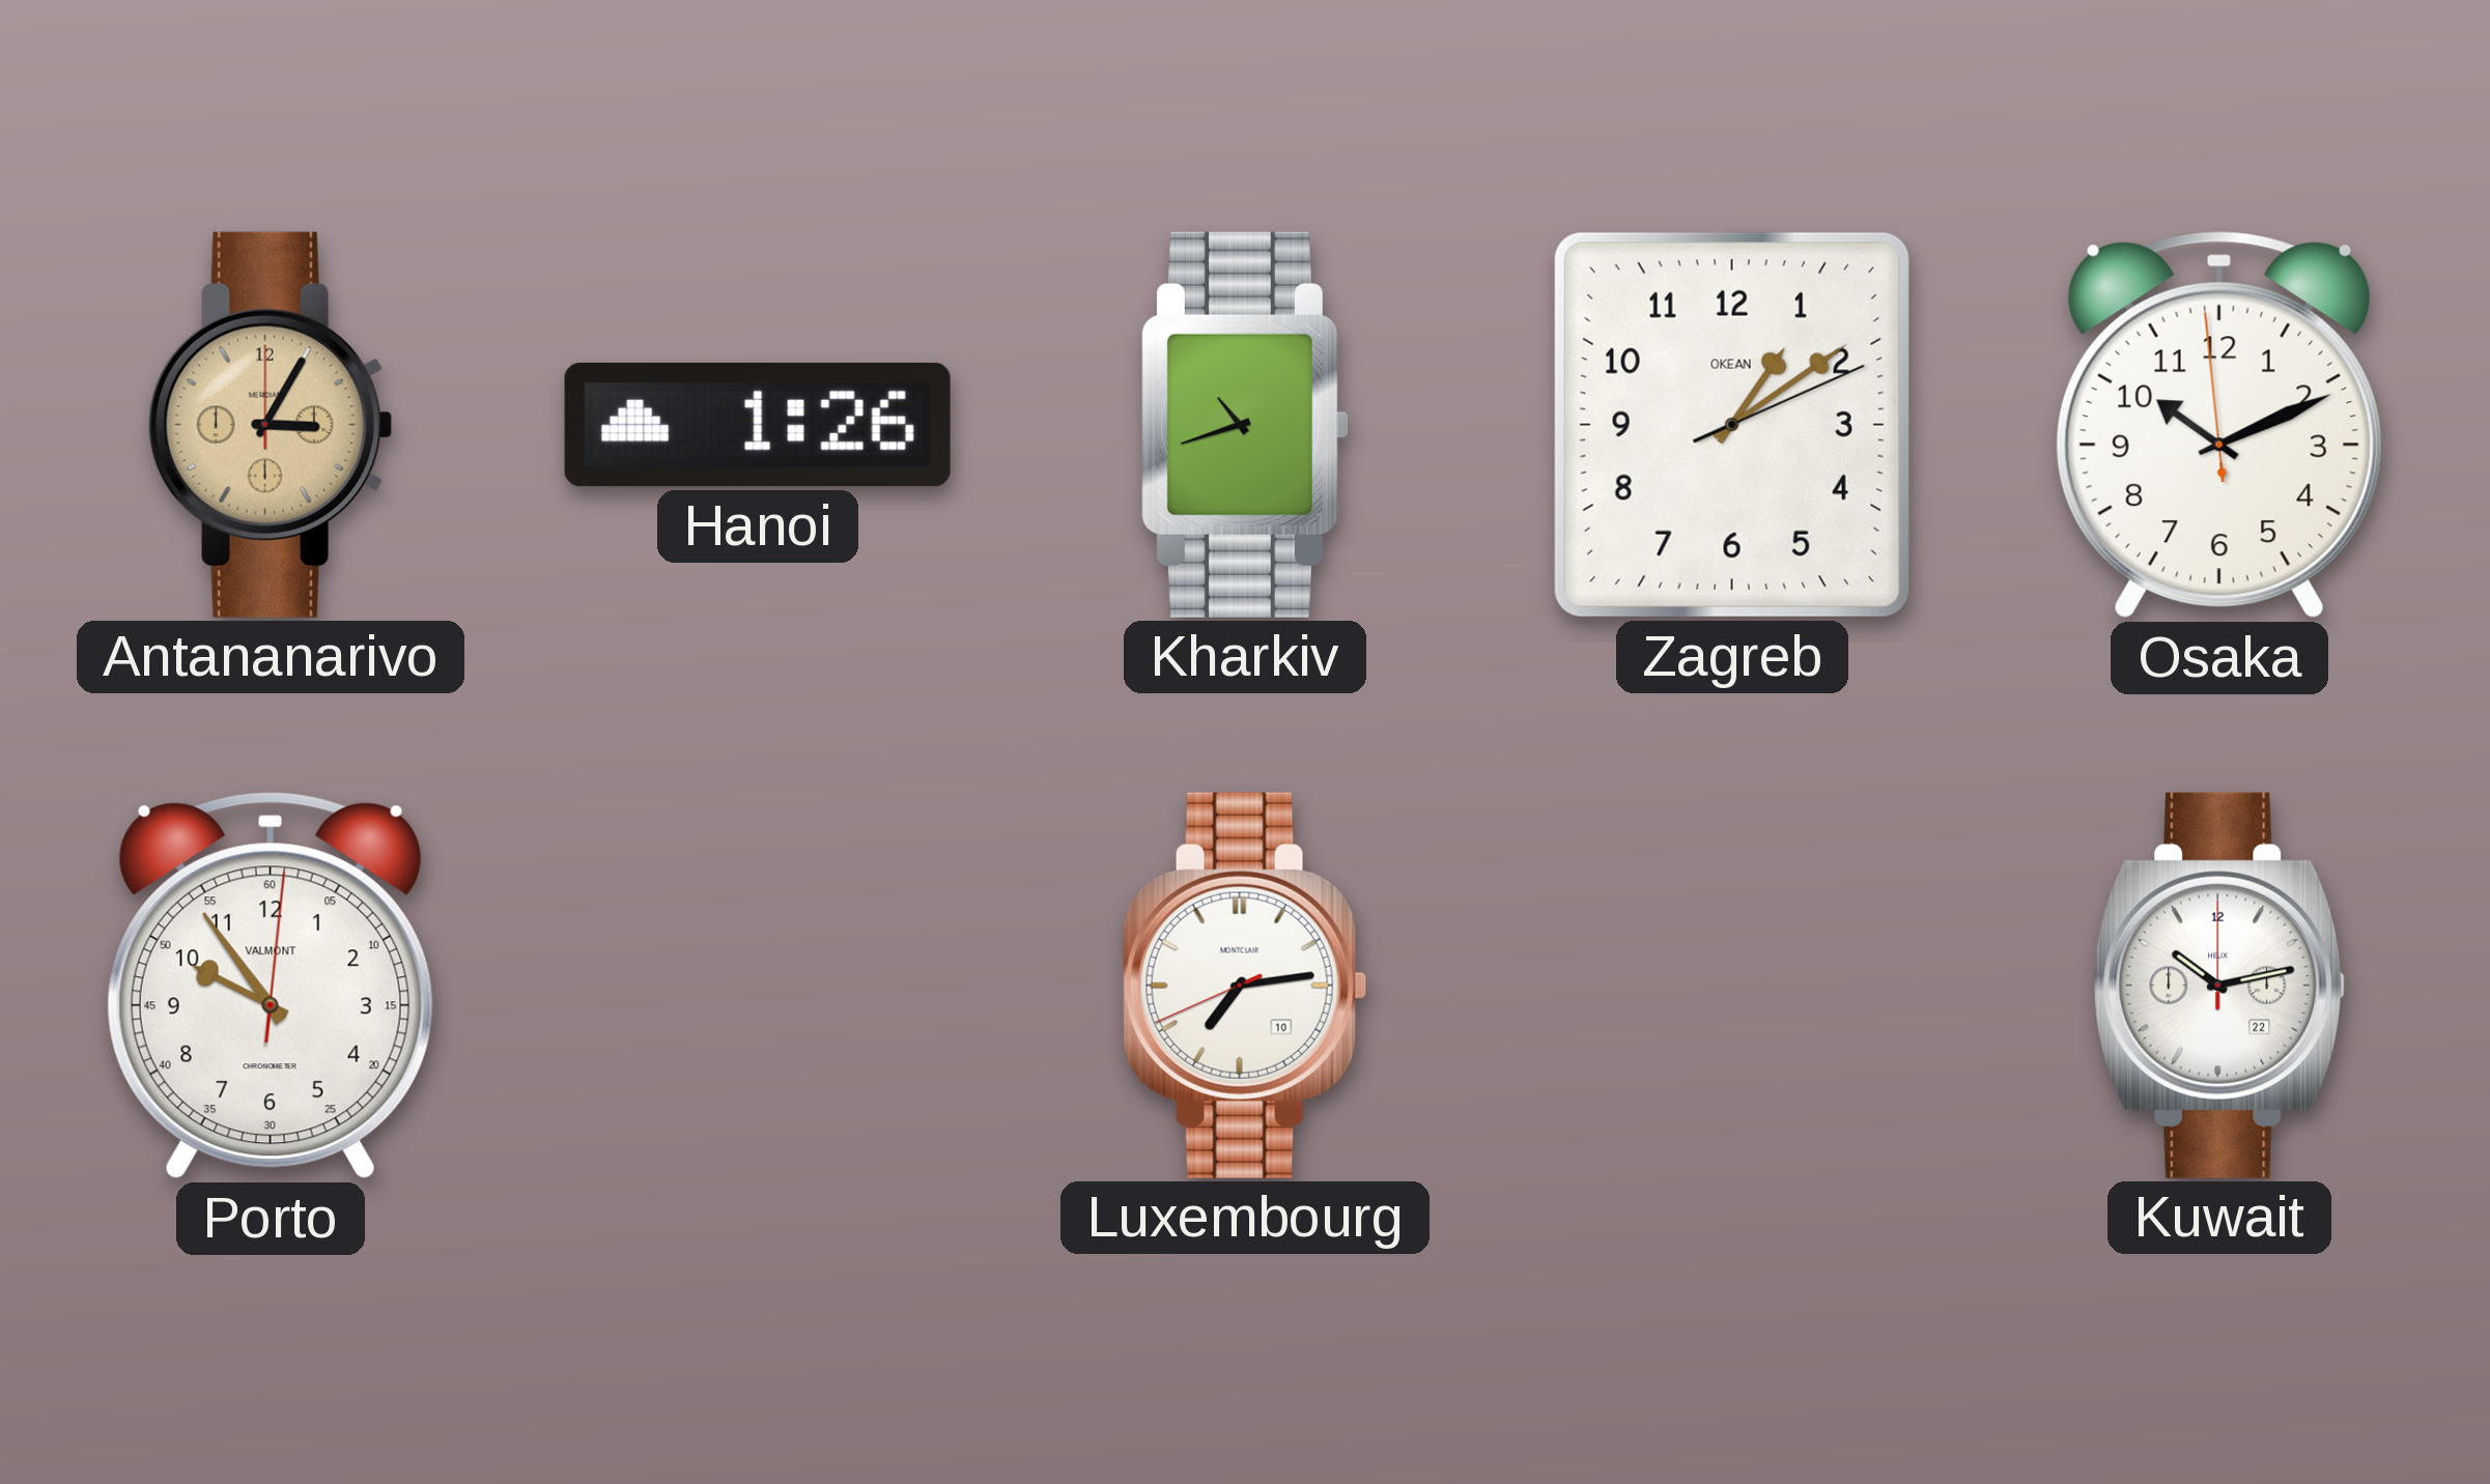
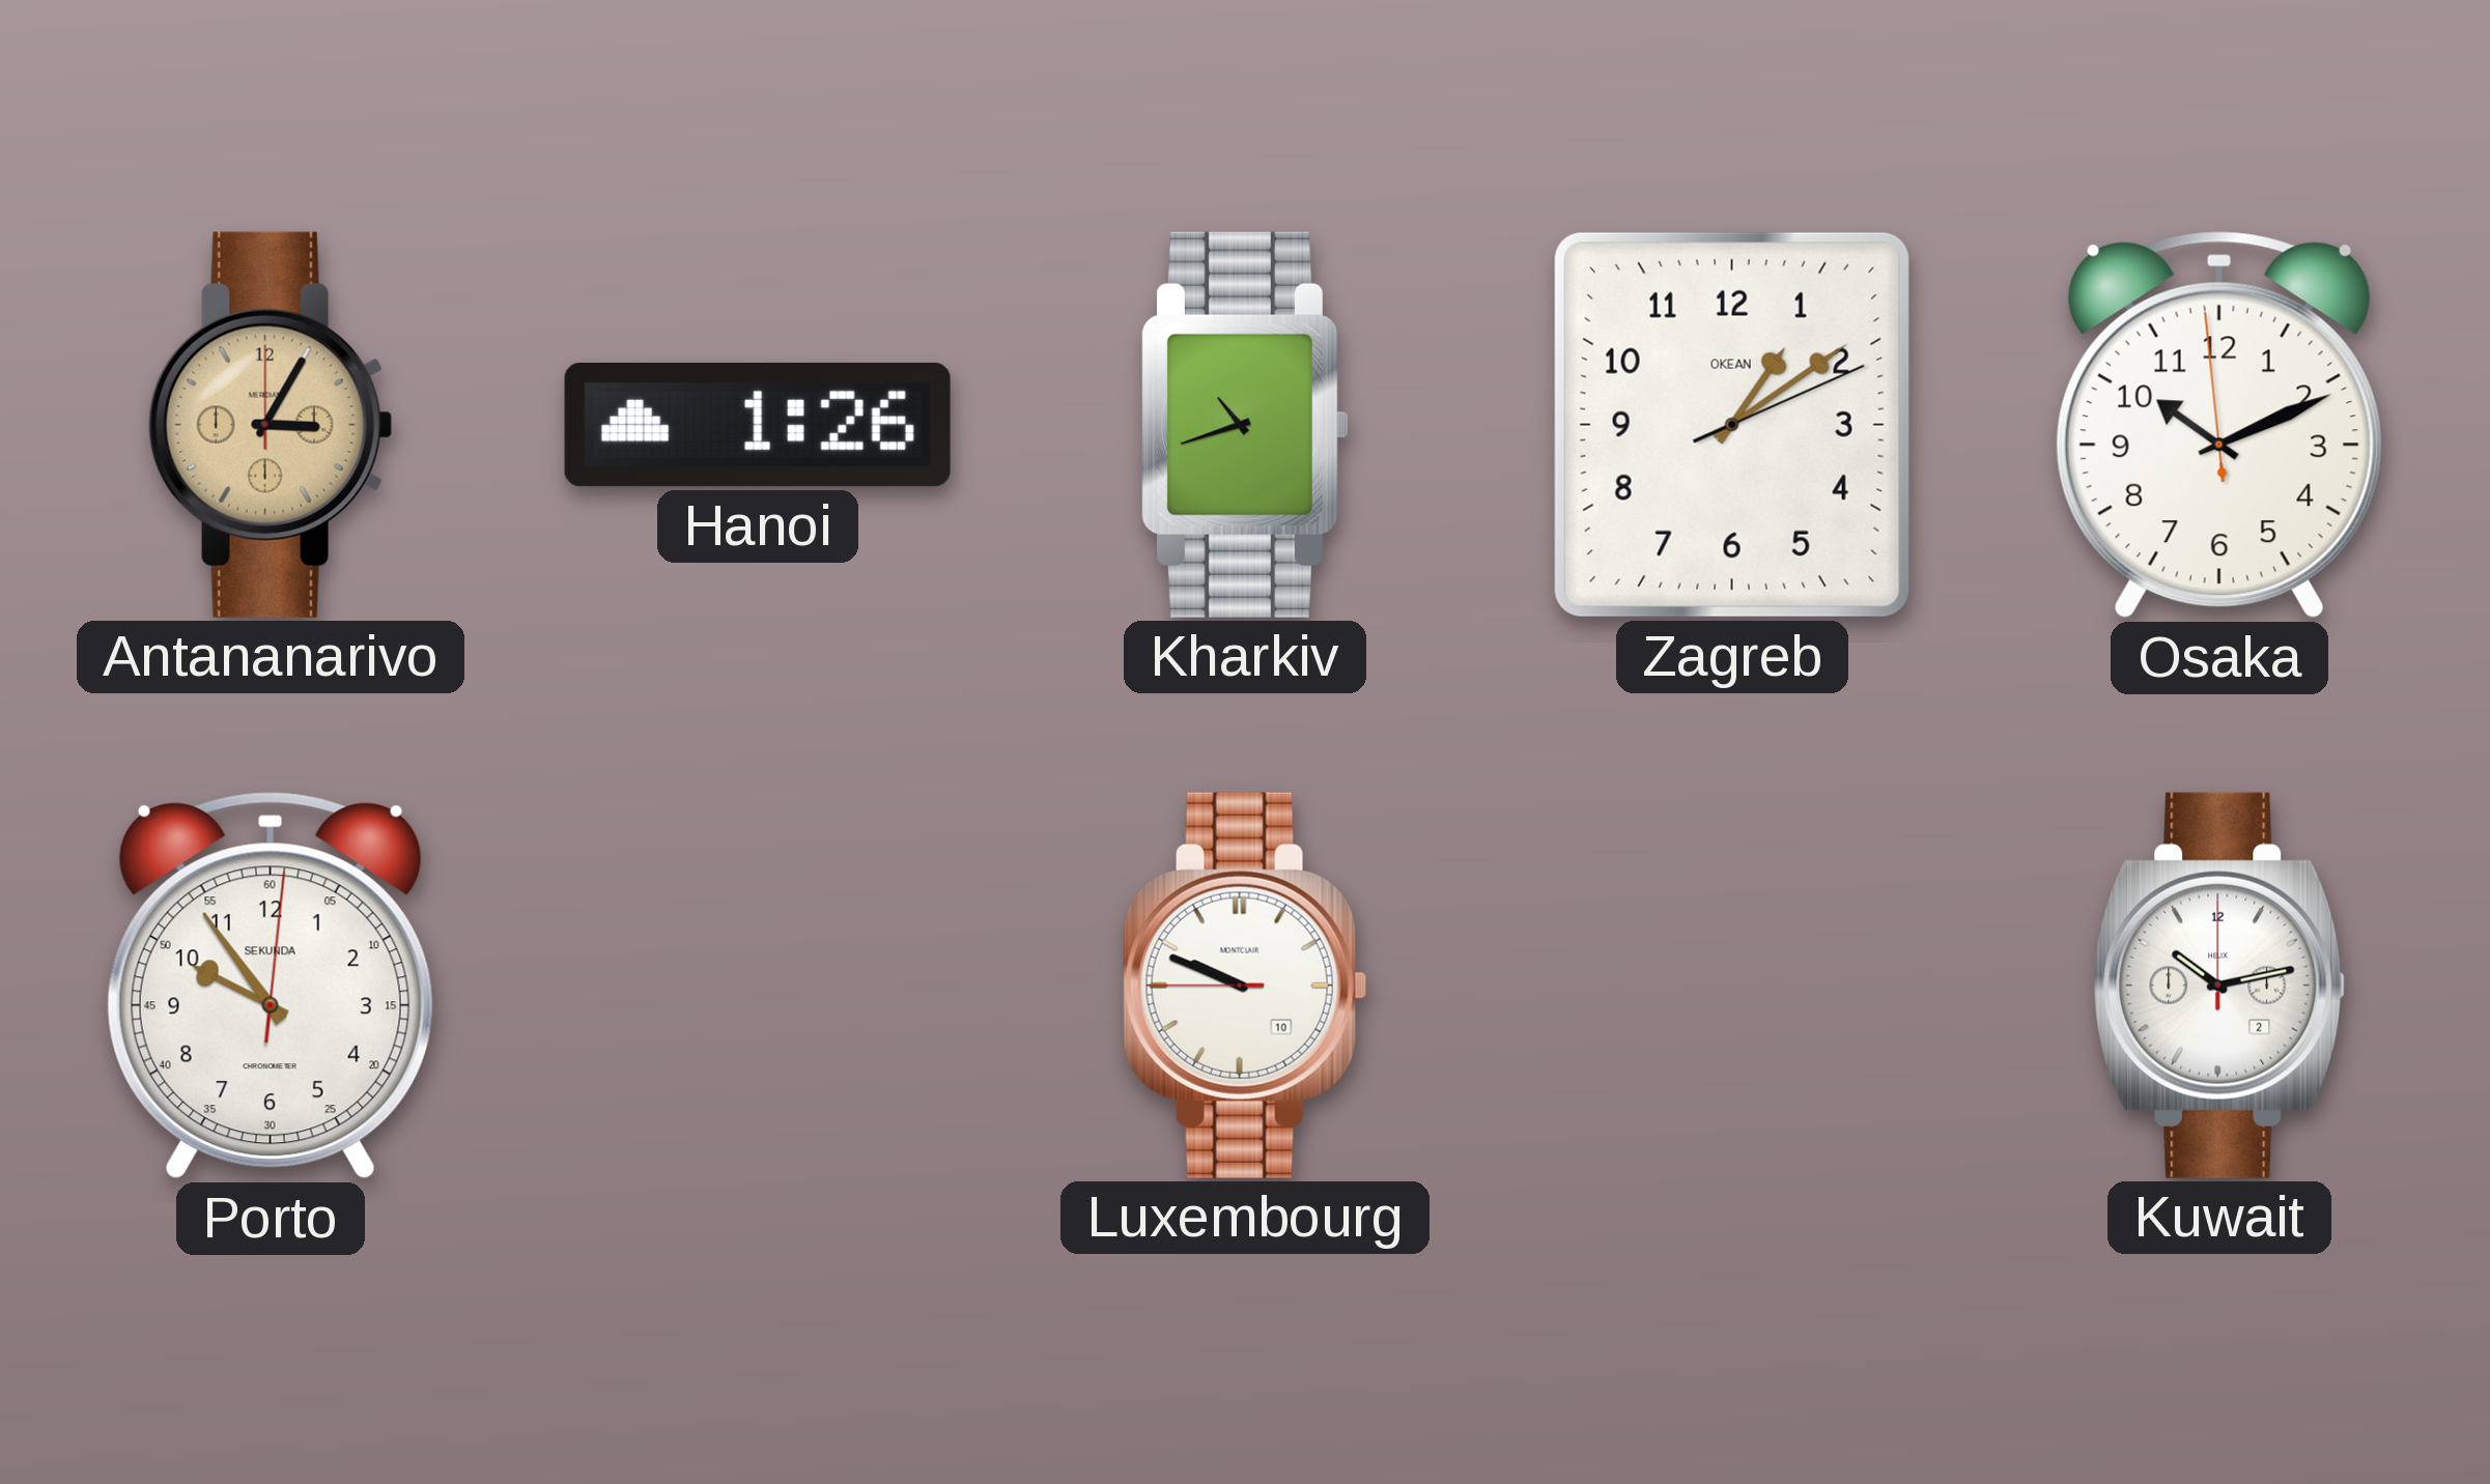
Porto brand: VALMONT -> SEKUNDA
Luxembourg: 7:13 -> 9:48
Kuwait date: 22 -> 2
